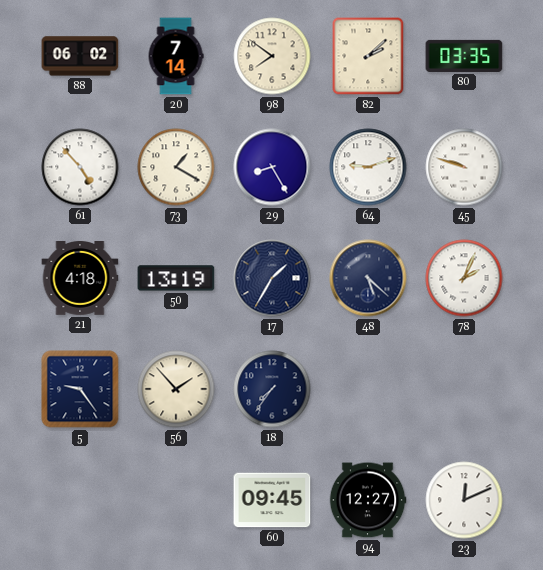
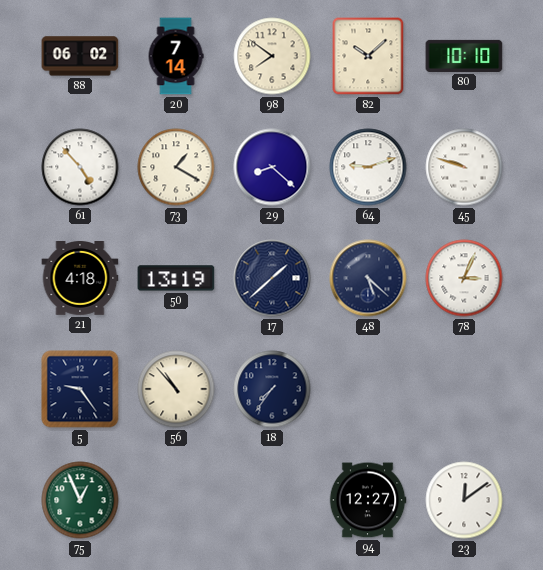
82: 2:08 -> 10:08
80: 03:35 -> 10:10
29: 8:25 -> 8:22
17: 1:35 -> 1:38
78: 2:04 -> 3:04
56: 1:53 -> 10:53
75: none -> 12:56
60: 09:45 -> none
23: 12:11 -> 12:09
